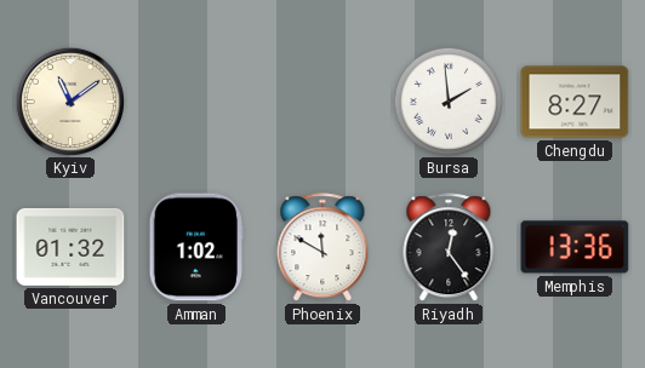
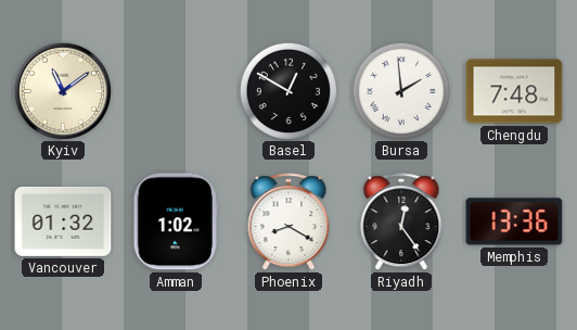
Basel: none -> 12:50
Chengdu: 8:27 -> 7:48
Phoenix: 11:50 -> 8:20
